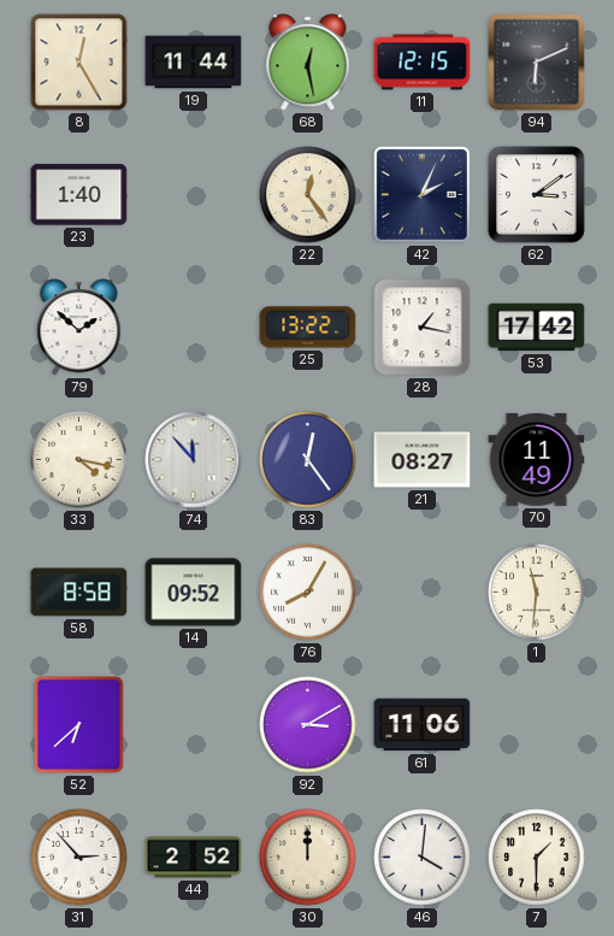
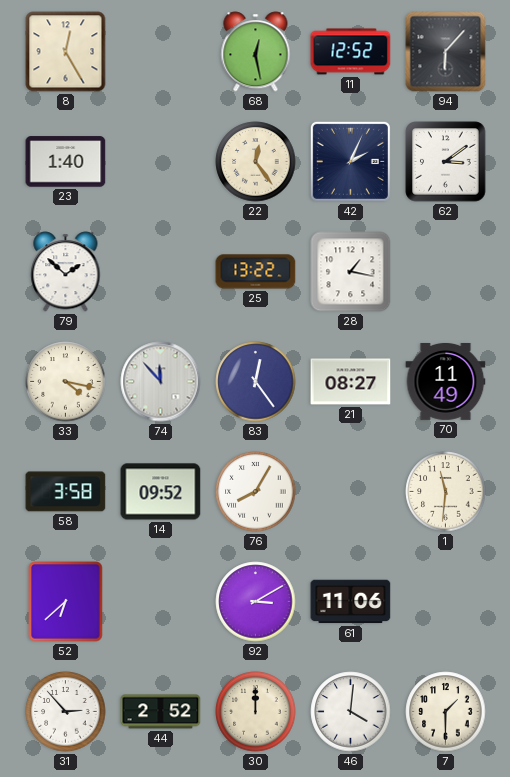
19: 11:44 -> none
11: 12:15 -> 12:52
94: 6:11 -> 6:07
53: 17:42 -> none
58: 8:58 -> 3:58
